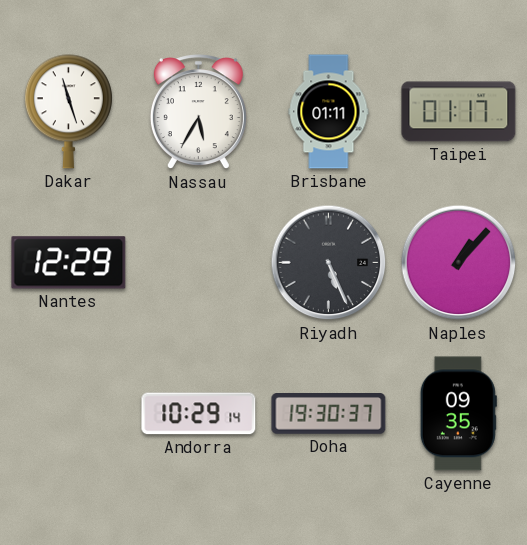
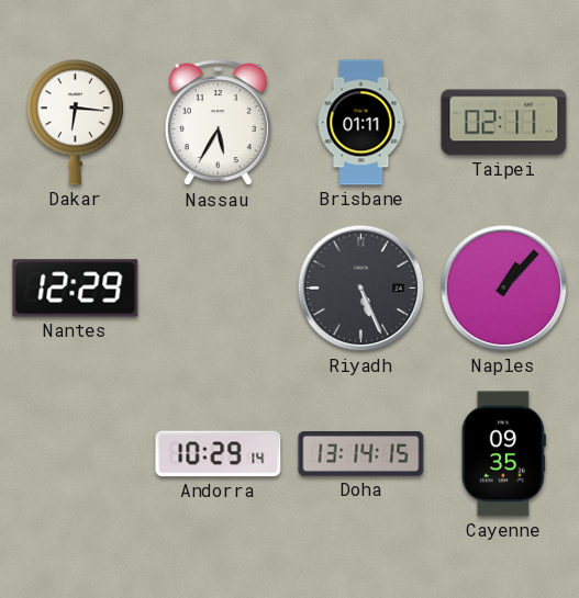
Dakar: 11:27 -> 6:16
Taipei: 01:17 -> 02:11
Doha: 19:30 -> 13:14
